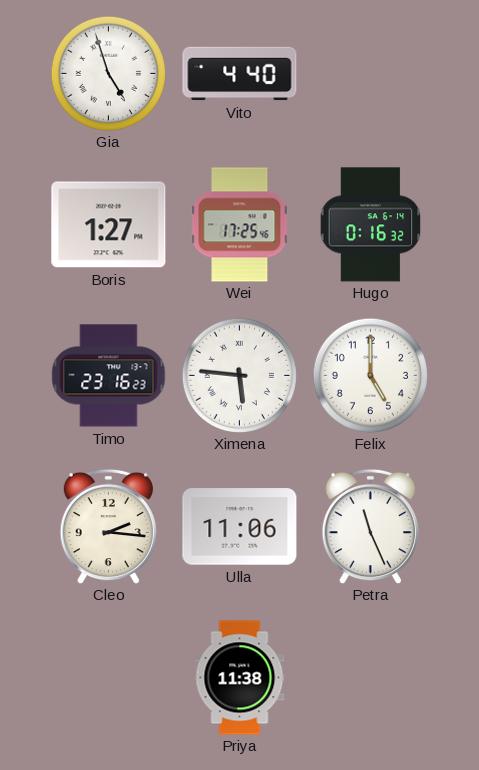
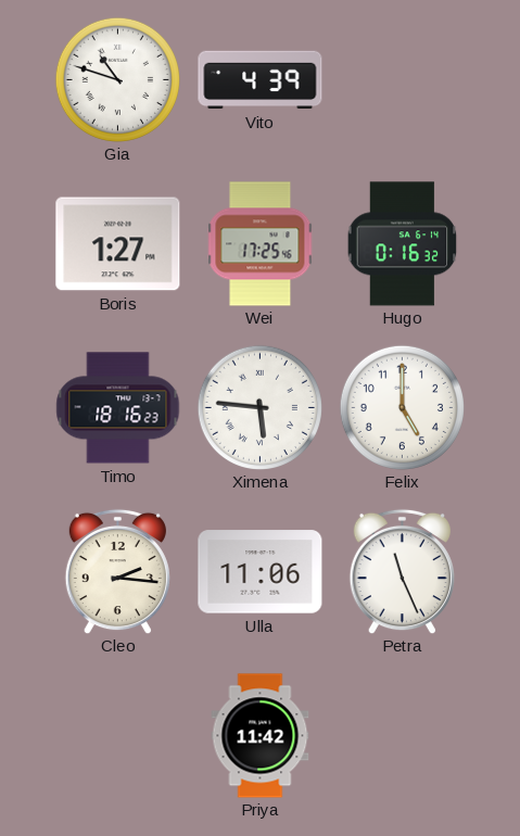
Gia: 4:57 -> 10:48
Vito: 4:40 -> 4:39
Timo: 23:16 -> 18:16
Priya: 11:38 -> 11:42
